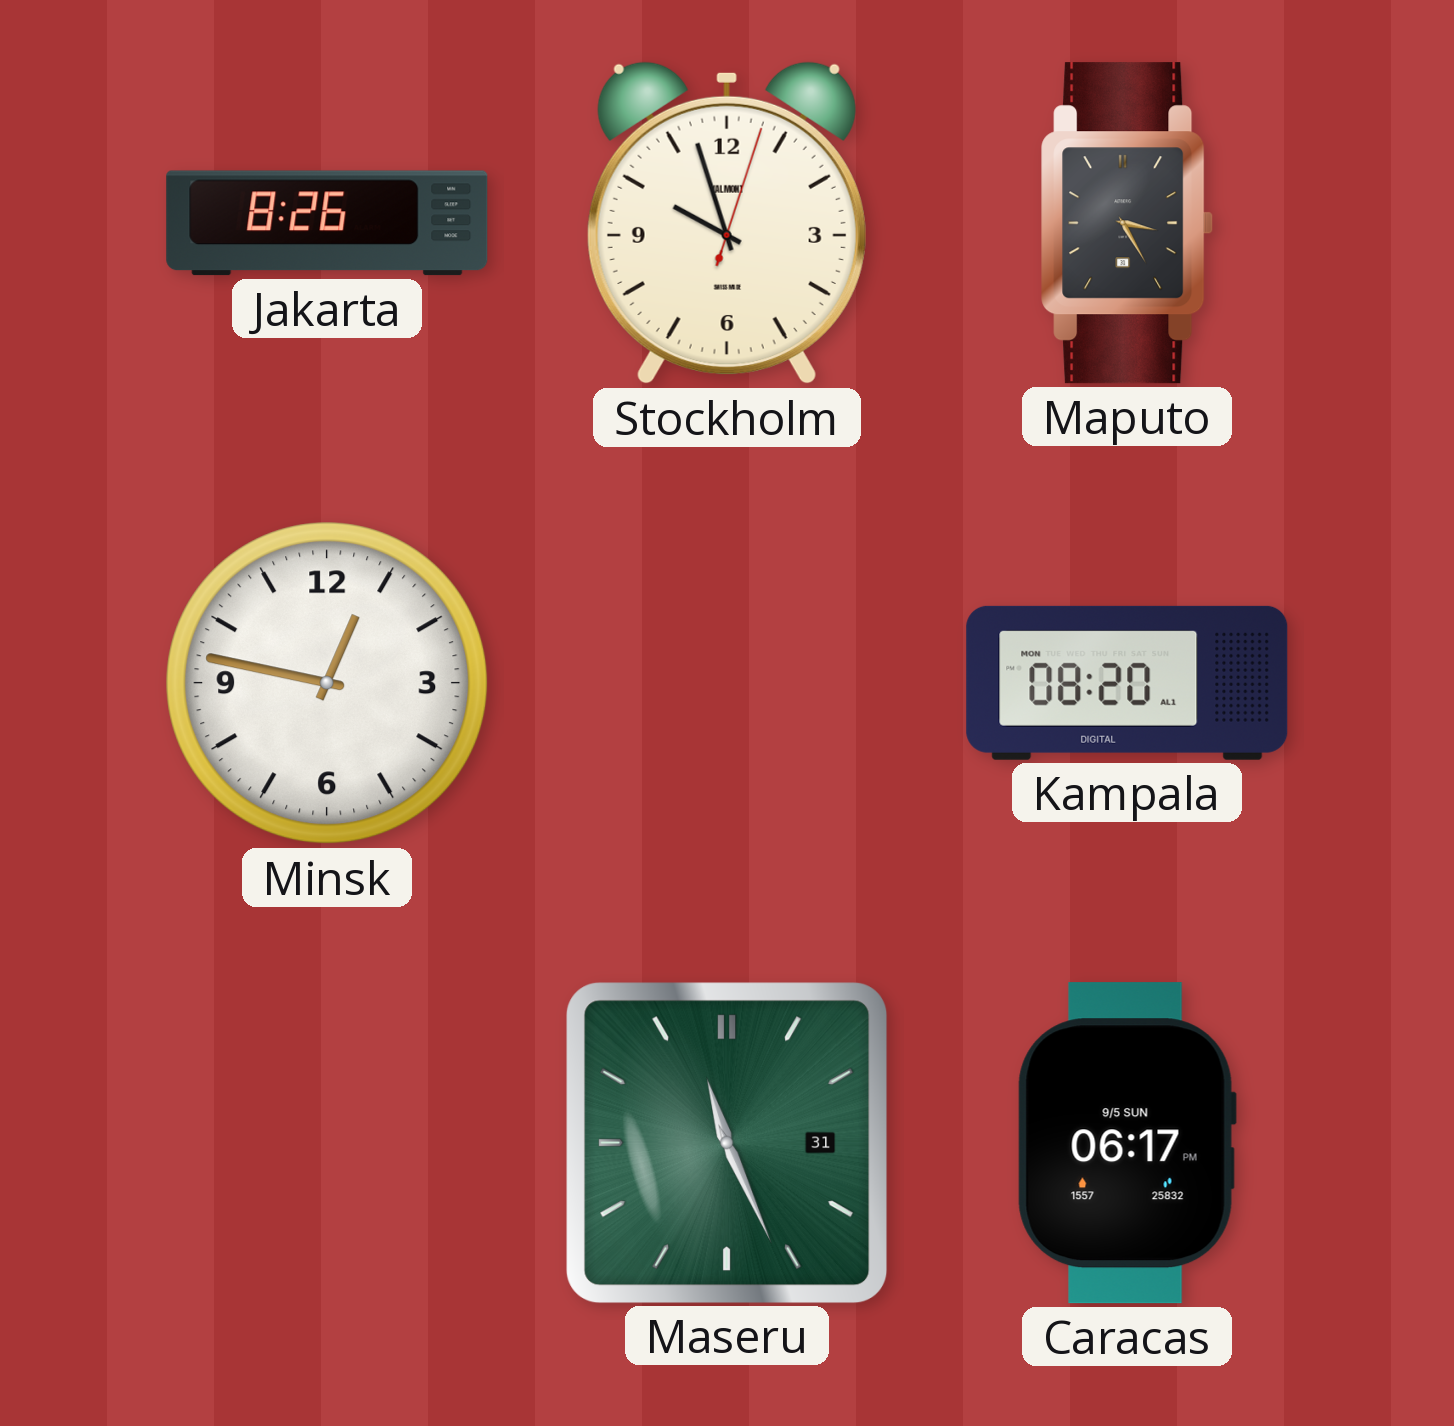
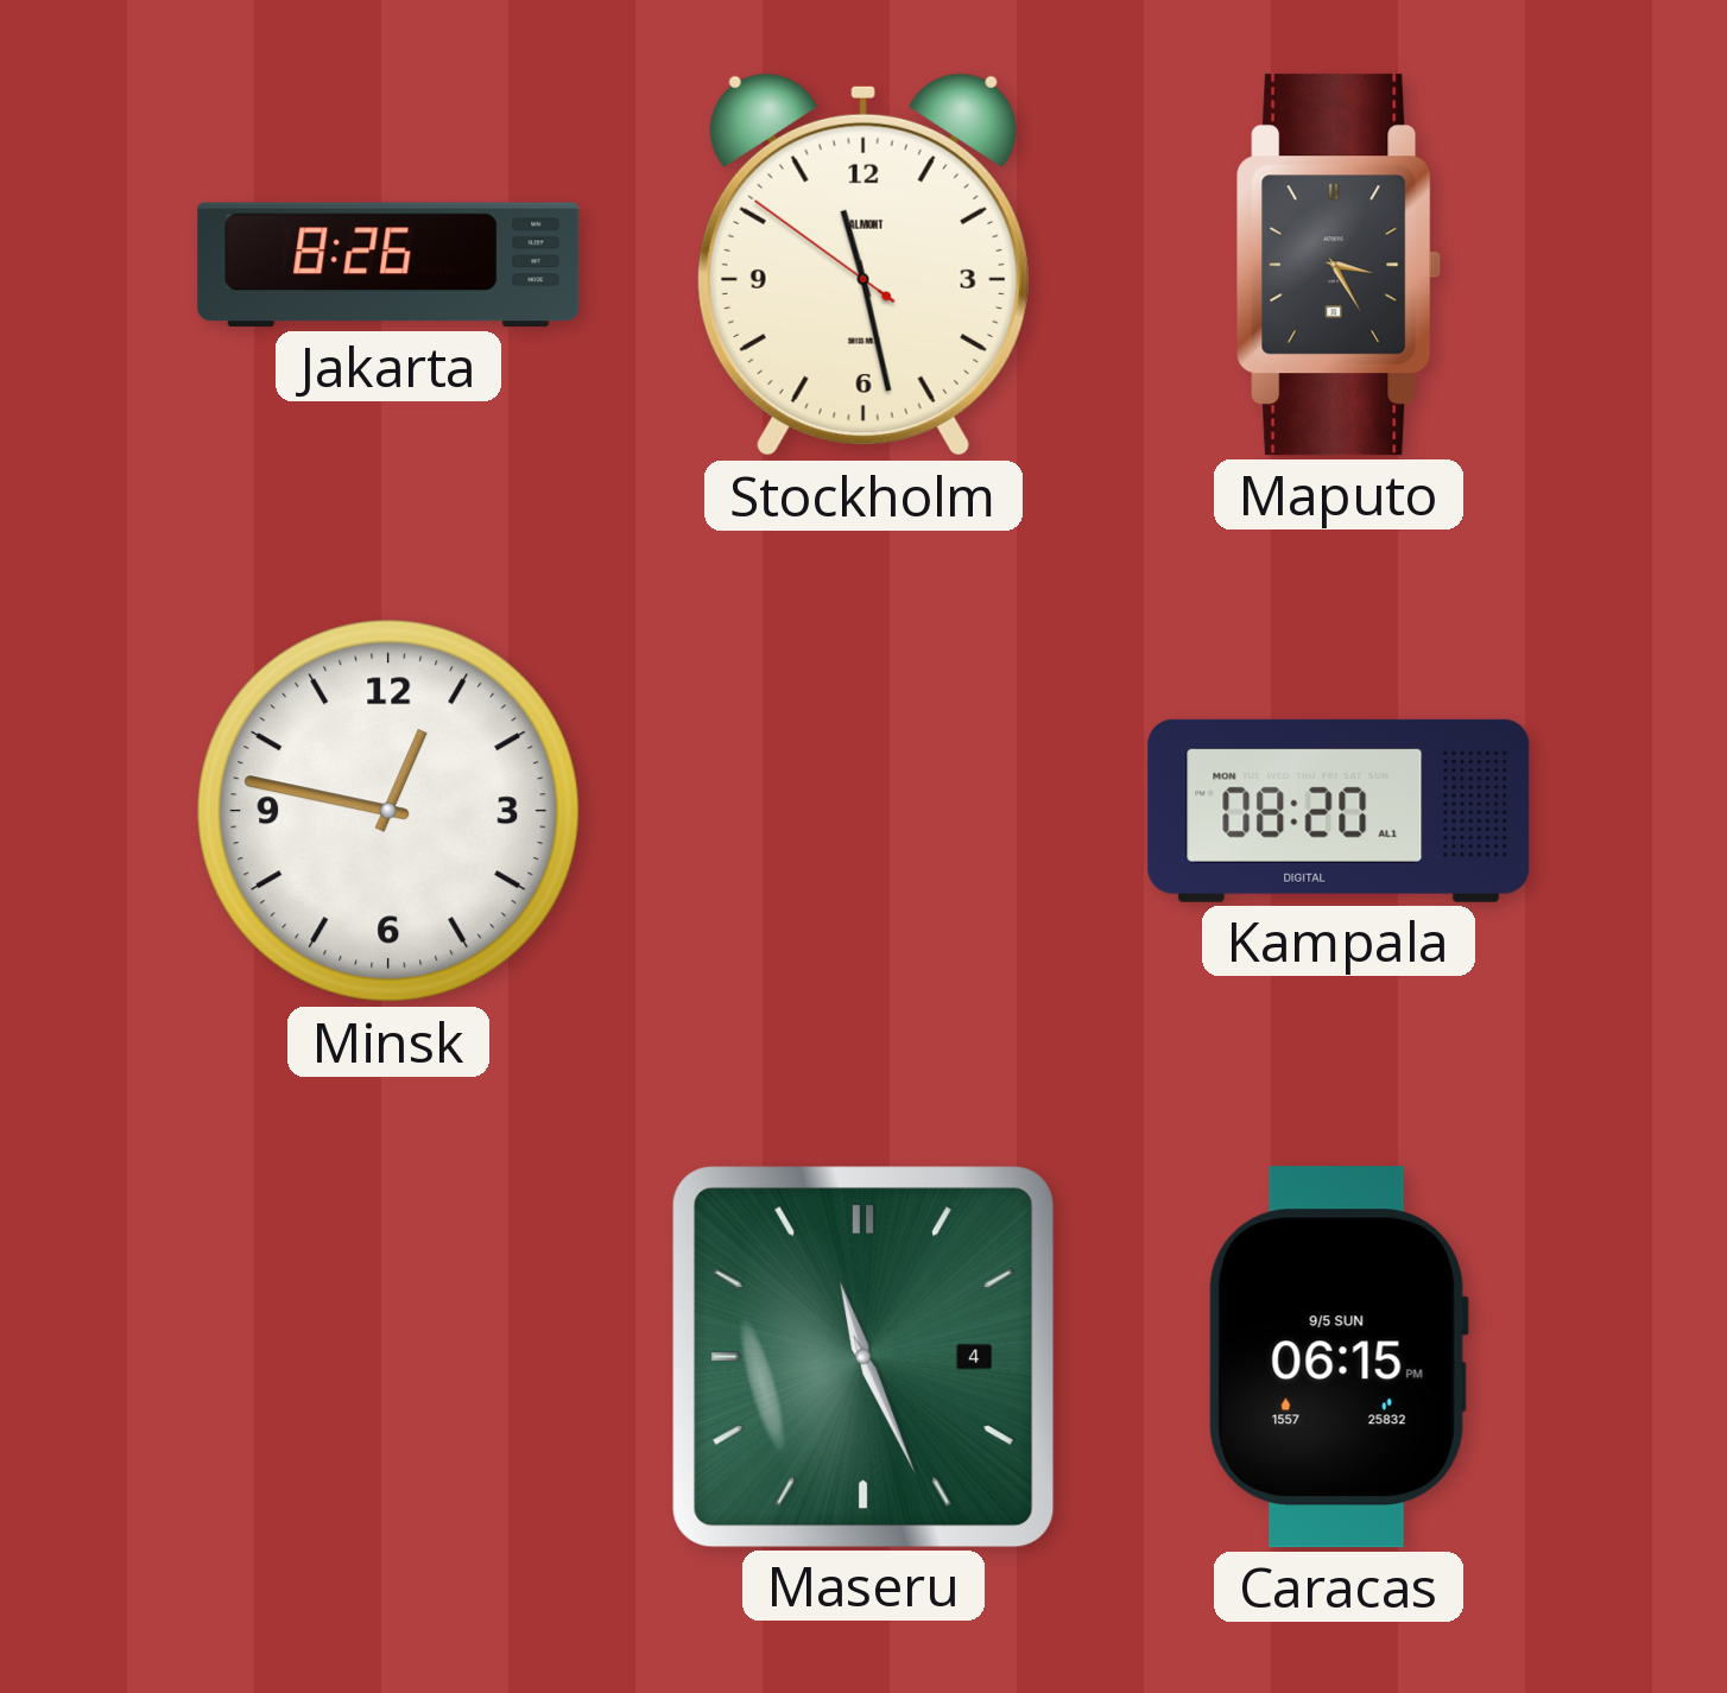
Stockholm: 9:57 -> 11:27
Maseru date: 31 -> 4
Caracas: 06:17 -> 06:15
